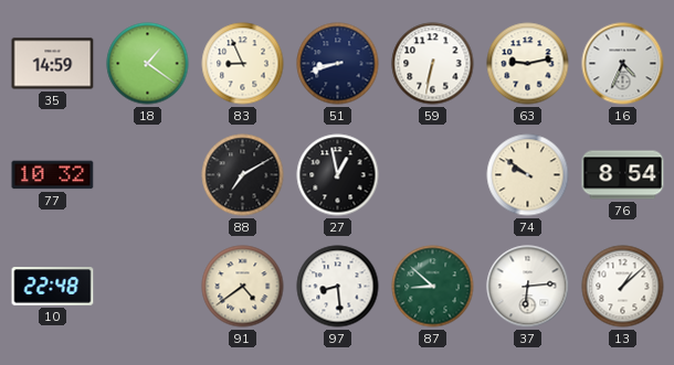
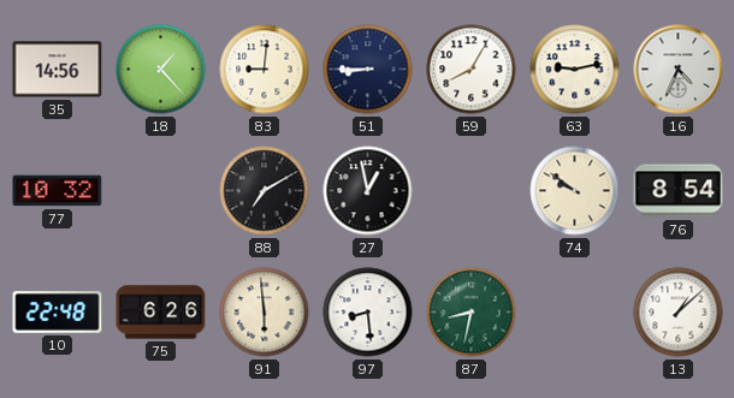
35: 14:59 -> 14:56
18: 1:21 -> 1:23
83: 8:56 -> 9:01
51: 8:42 -> 8:45
59: 6:32 -> 8:05
75: none -> 6:26
91: 4:39 -> 5:59
87: 8:52 -> 8:32
37: 6:14 -> none
